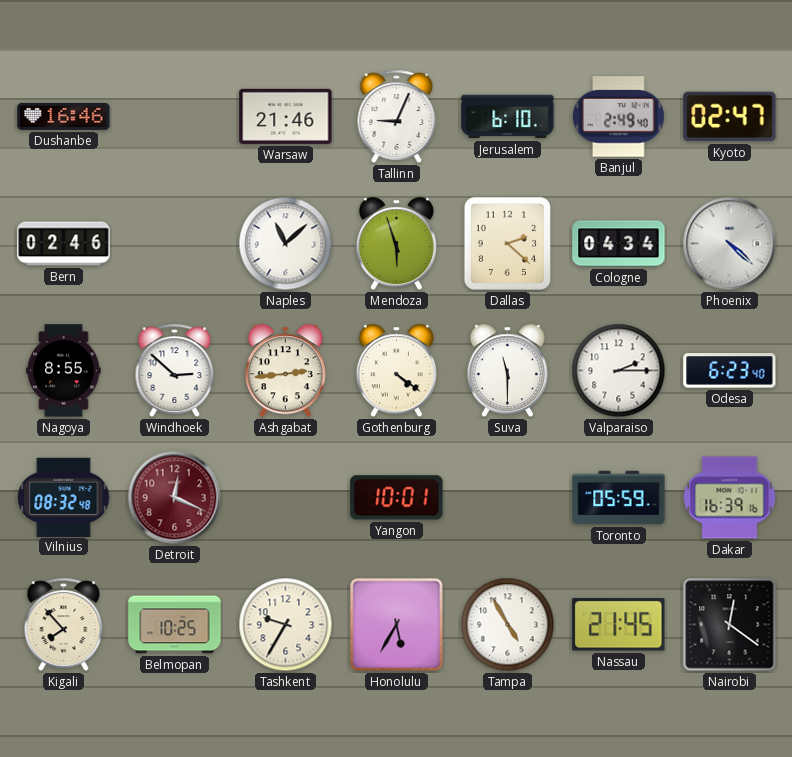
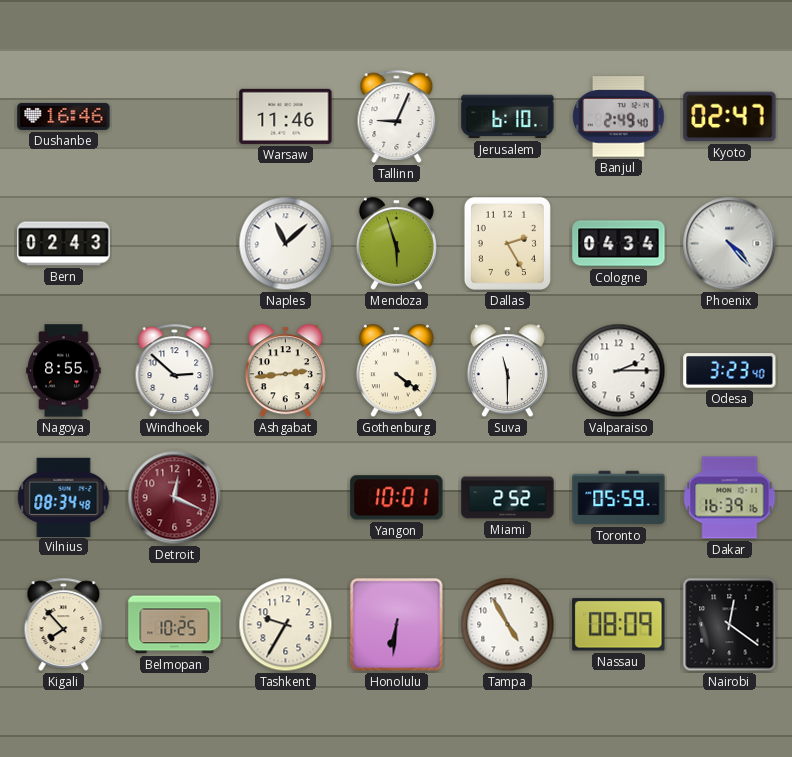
Warsaw: 21:46 -> 11:46
Bern: 02:46 -> 02:43
Dallas: 2:22 -> 2:25
Phoenix: 4:22 -> 4:23
Odesa: 6:23 -> 3:23
Vilnius: 08:32 -> 08:34
Miami: none -> 2:52
Honolulu: 5:35 -> 6:31
Nassau: 21:45 -> 08:09
